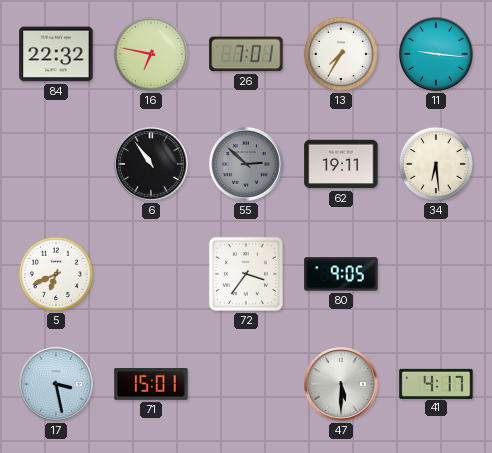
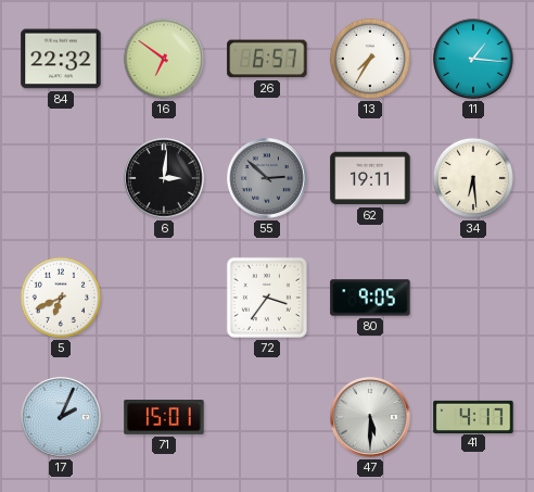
16: 6:47 -> 6:51
26: 7:01 -> 6:57
11: 9:16 -> 1:16
6: 10:54 -> 3:01
17: 3:28 -> 2:04
